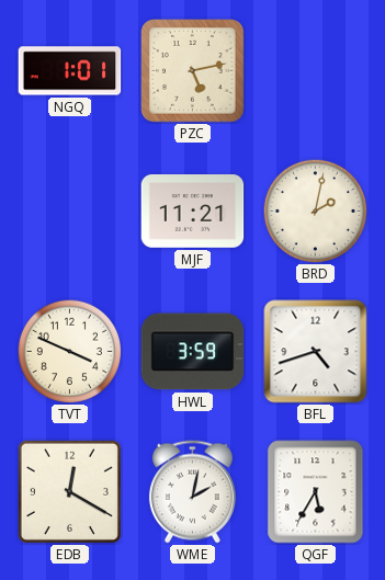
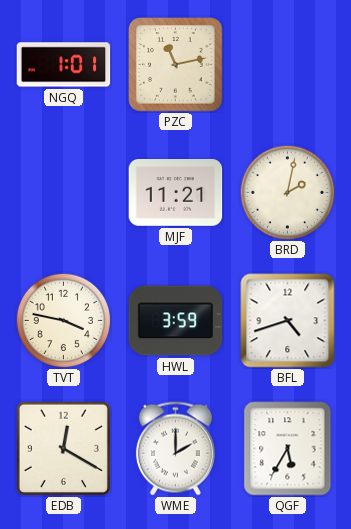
PZC: 5:13 -> 11:13
TVT: 3:49 -> 3:47
WME: 2:02 -> 2:00
